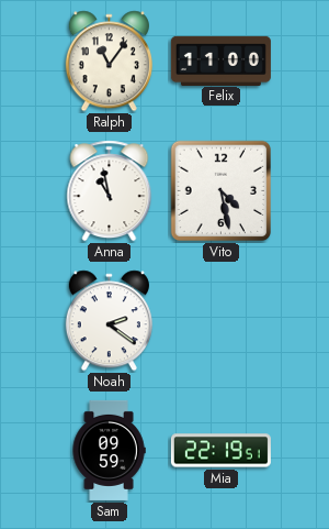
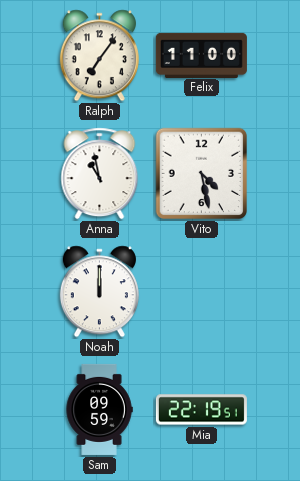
Ralph: 11:06 -> 7:06
Noah: 2:21 -> 12:00
